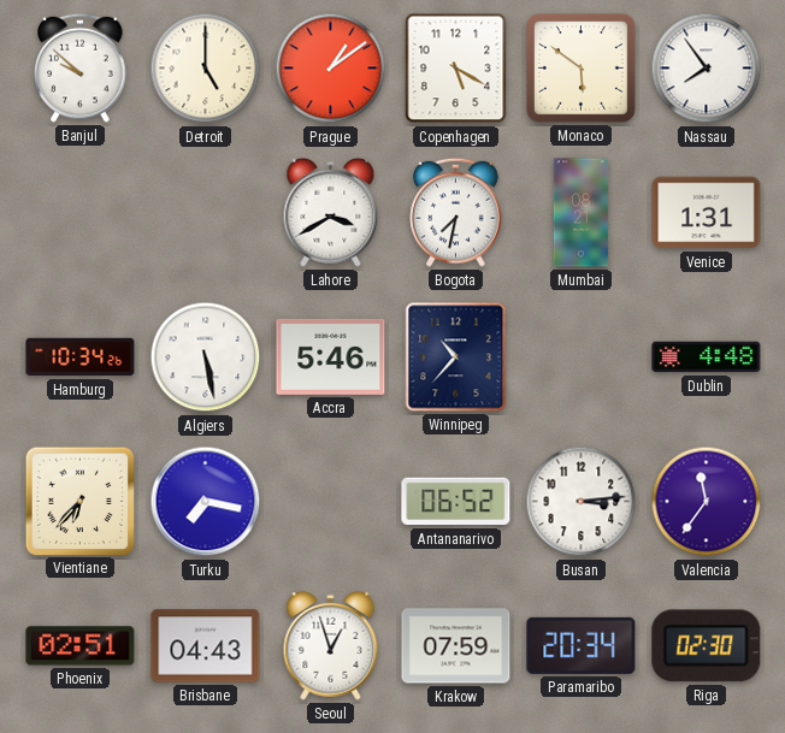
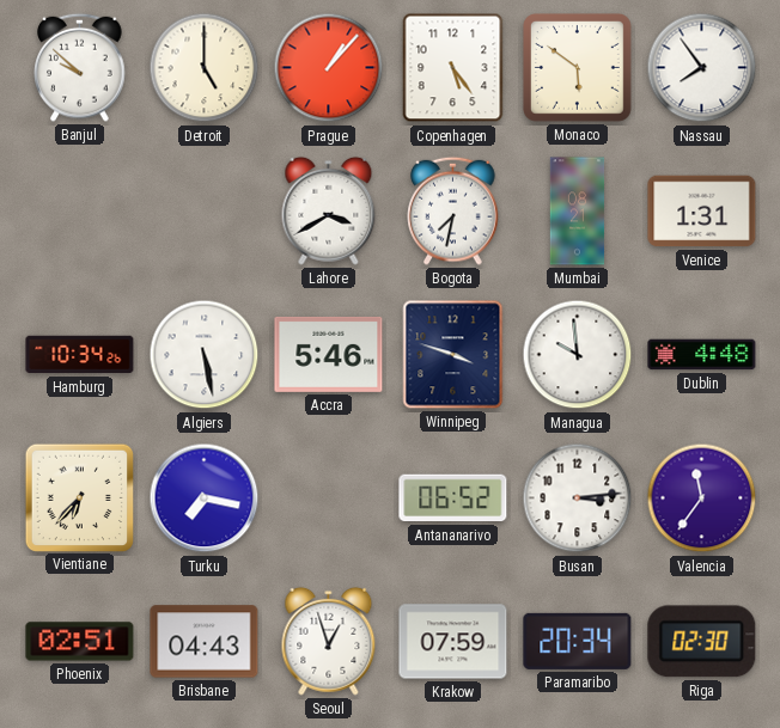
Prague: 1:09 -> 1:07
Copenhagen: 5:20 -> 5:24
Winnipeg: 10:37 -> 3:48
Managua: none -> 9:59
